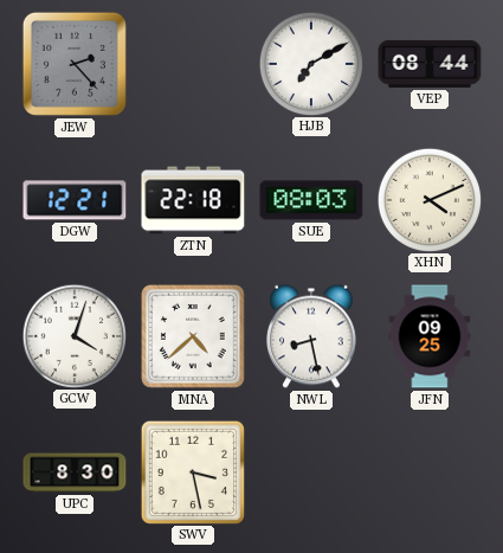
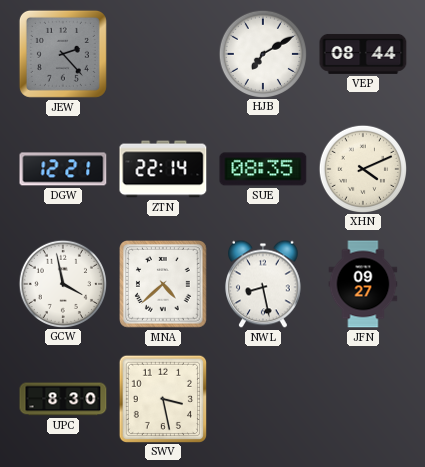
ZTN: 22:18 -> 22:14
SUE: 08:03 -> 08:35
GCW: 4:03 -> 3:58
JFN: 09:25 -> 09:27
